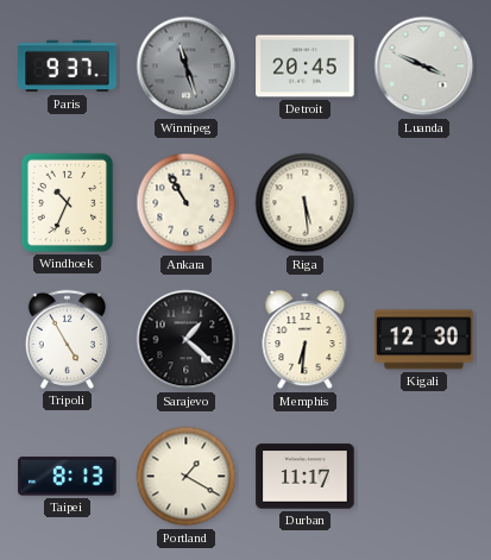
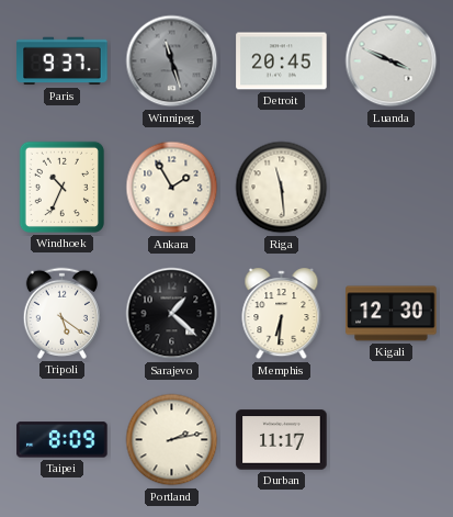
Ankara: 10:55 -> 1:55
Riga: 5:29 -> 11:29
Tripoli: 4:55 -> 5:21
Taipei: 8:13 -> 8:09
Portland: 1:20 -> 2:13
